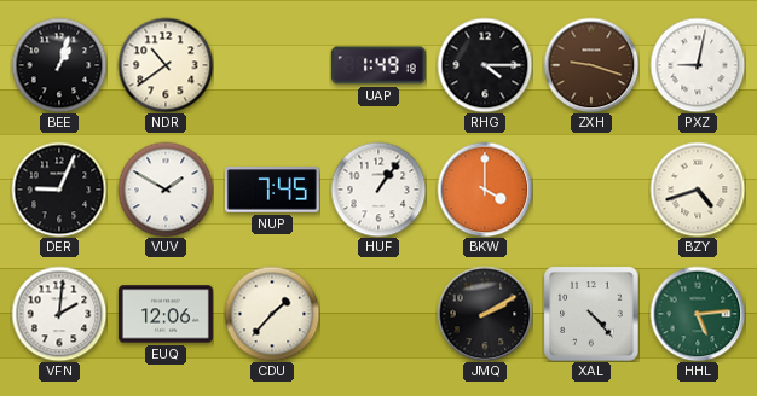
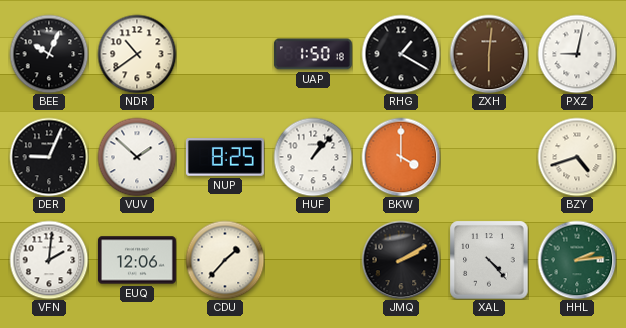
BEE: 1:03 -> 10:04
UAP: 1:49 -> 1:50
RHG: 4:15 -> 1:20
ZXH: 9:18 -> 6:01
VUV: 1:50 -> 1:52
NUP: 7:45 -> 8:25
HUF: 1:06 -> 1:07
HHL: 5:14 -> 2:14
